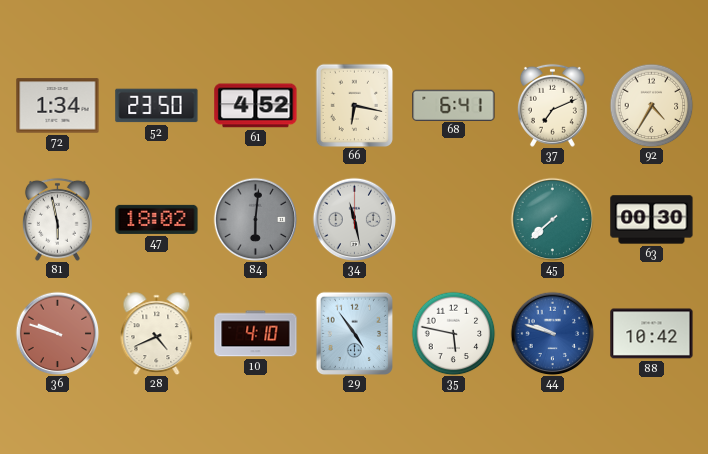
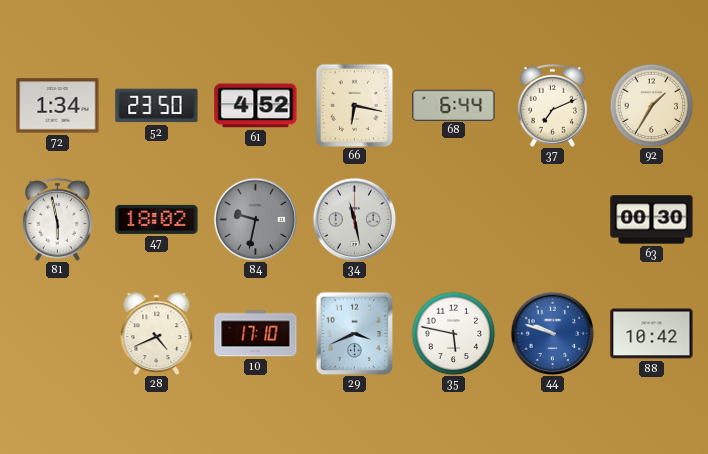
68: 6:41 -> 6:44
92: 4:35 -> 1:35
84: 6:01 -> 9:32
45: 7:38 -> none
36: 9:48 -> none
10: 4:10 -> 17:10
29: 4:54 -> 3:41
